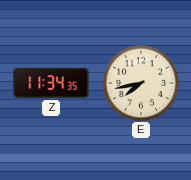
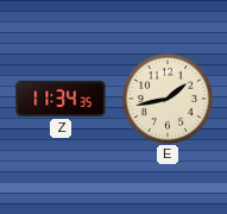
E: 7:43 -> 1:43
